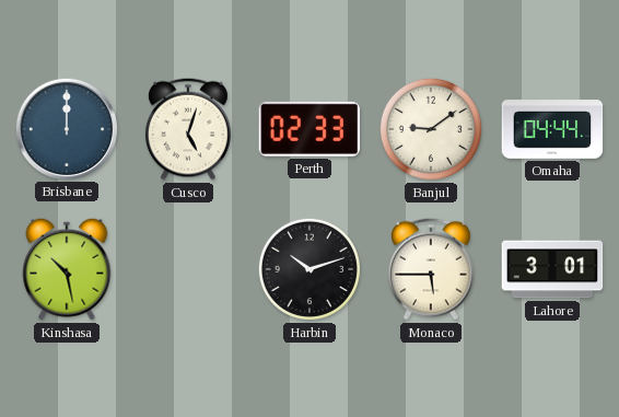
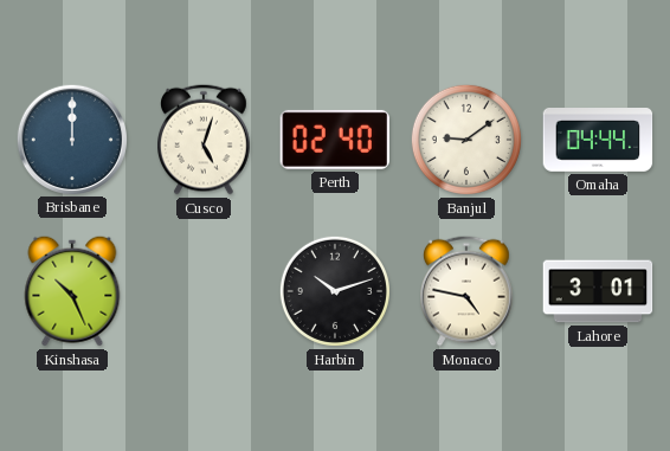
Perth: 02:33 -> 02:40
Kinshasa: 10:28 -> 10:26
Monaco: 5:45 -> 4:47
